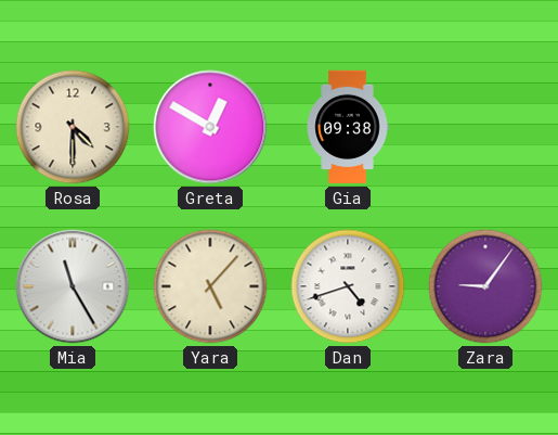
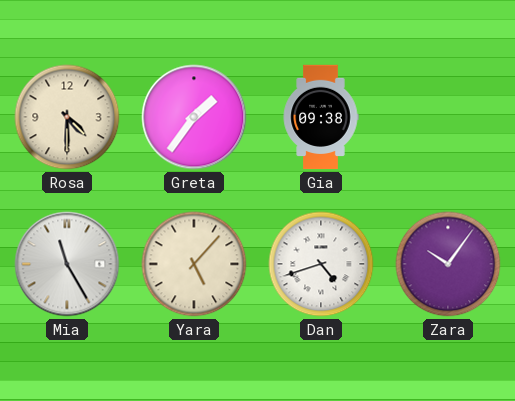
Greta: 12:50 -> 1:36
Zara: 9:06 -> 10:06
